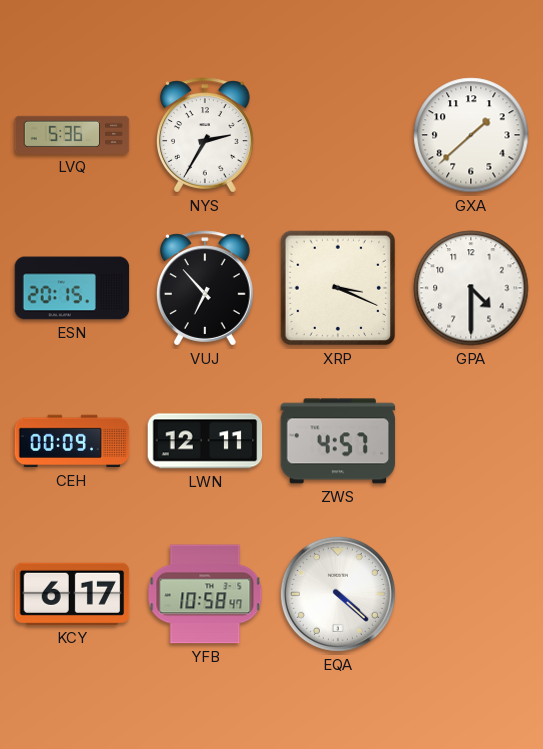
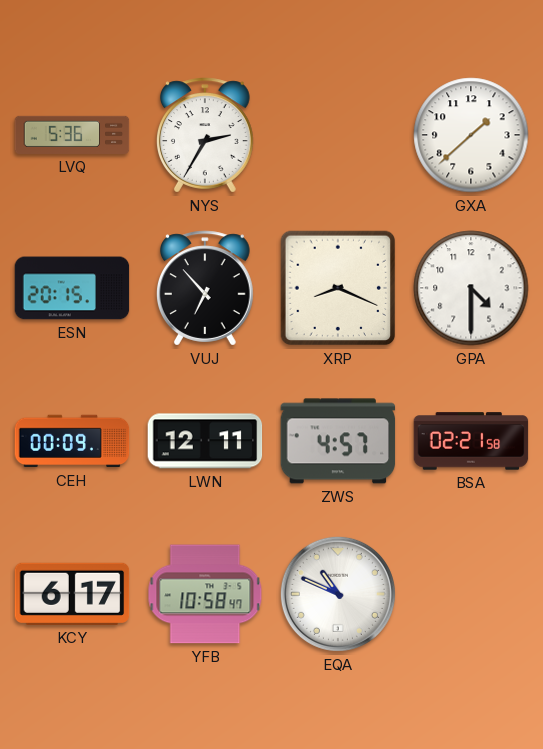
XRP: 3:19 -> 8:19
BSA: none -> 02:21
EQA: 4:22 -> 10:49
